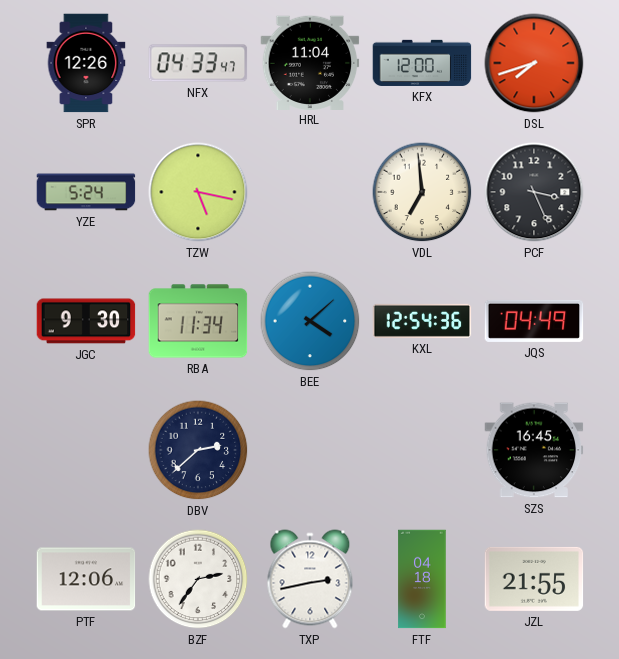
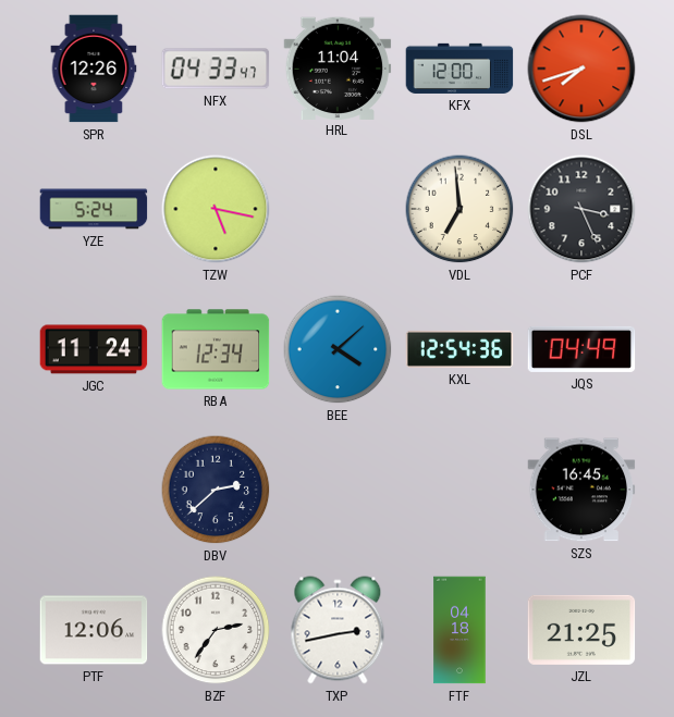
JGC: 9:30 -> 11:24
RBA: 11:34 -> 12:34
JZL: 21:55 -> 21:25
